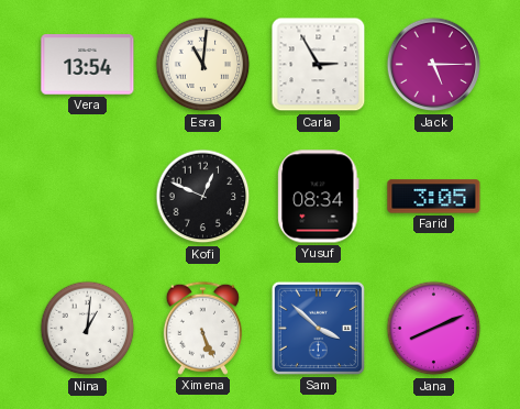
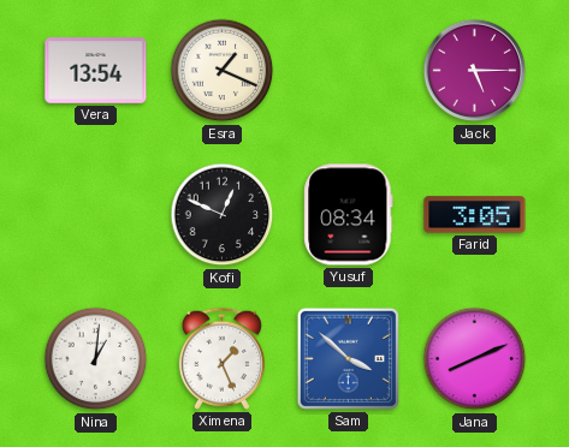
Esra: 11:01 -> 1:19
Carla: 2:55 -> none
Ximena: 5:26 -> 1:26
